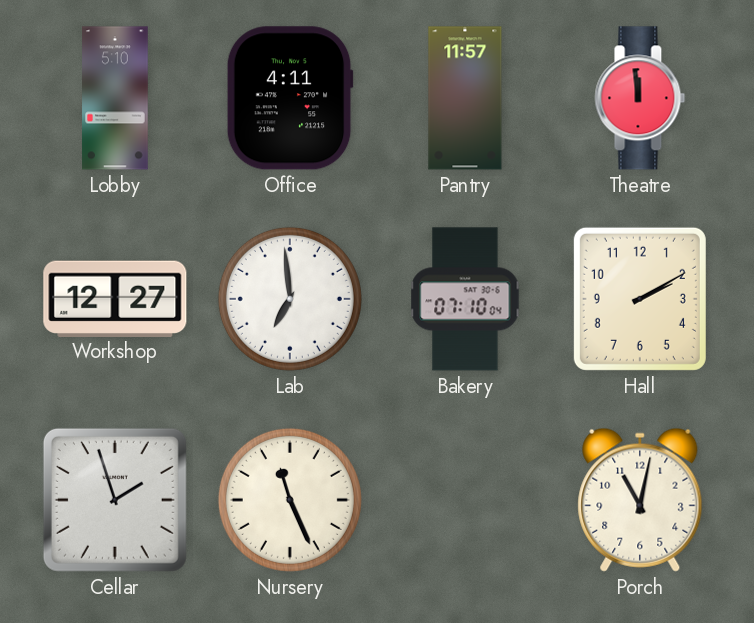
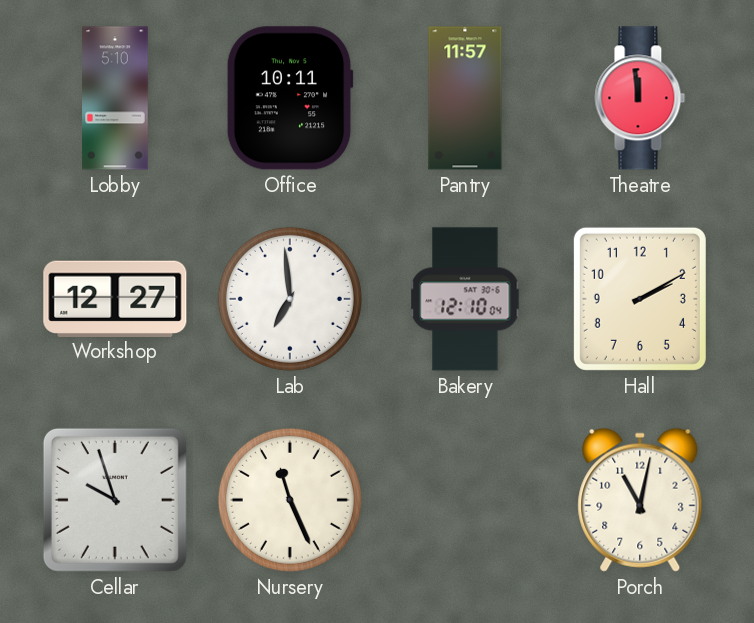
Office: 4:11 -> 10:11
Bakery: 07:10 -> 12:10
Cellar: 1:57 -> 9:57
